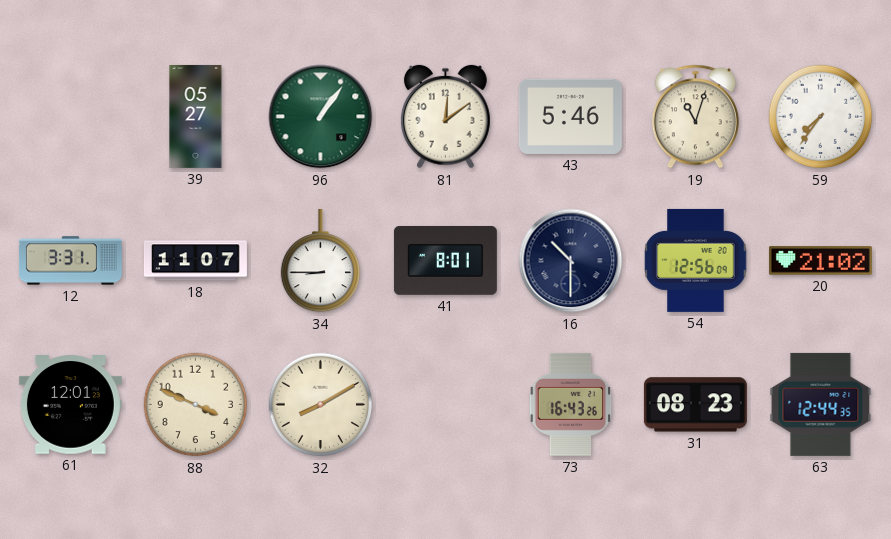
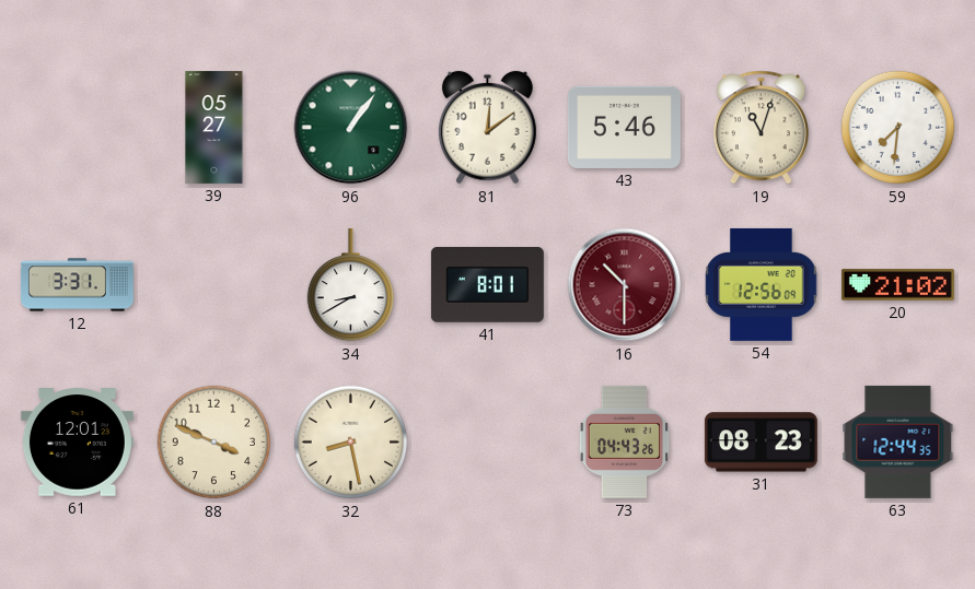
59: 7:36 -> 7:31
18: 11:07 -> none
34: 8:45 -> 8:40
16 dial: navy -> burgundy
32: 8:10 -> 8:28
73: 16:43 -> 04:43
